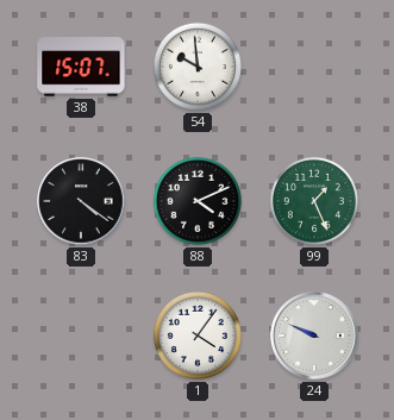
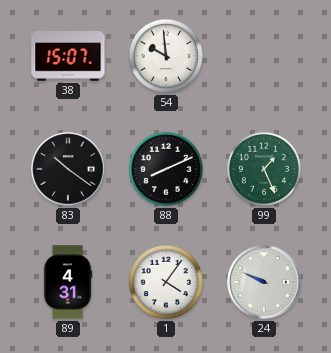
83: 4:21 -> 10:21
88: 4:11 -> 8:11
89: none -> 4:31
